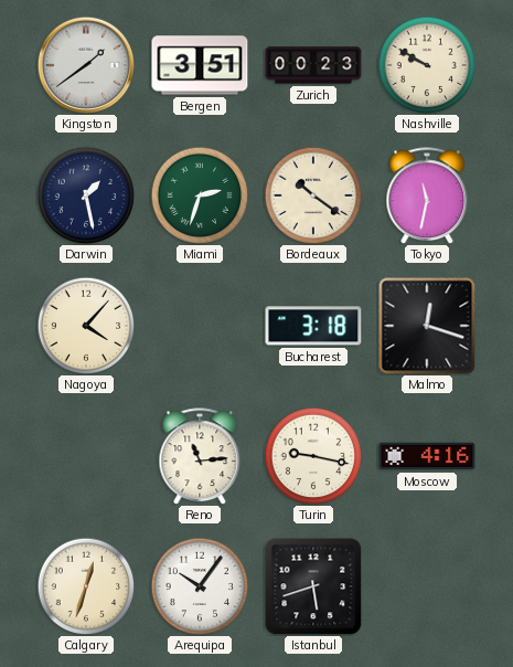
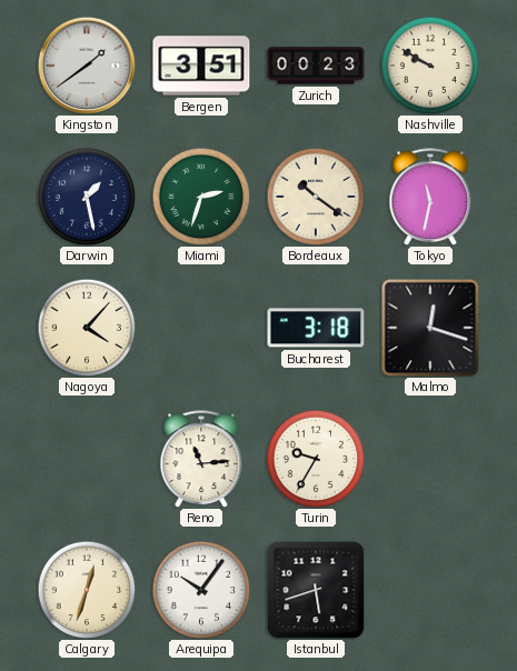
Turin: 9:17 -> 9:35
Moscow: 4:16 -> none
